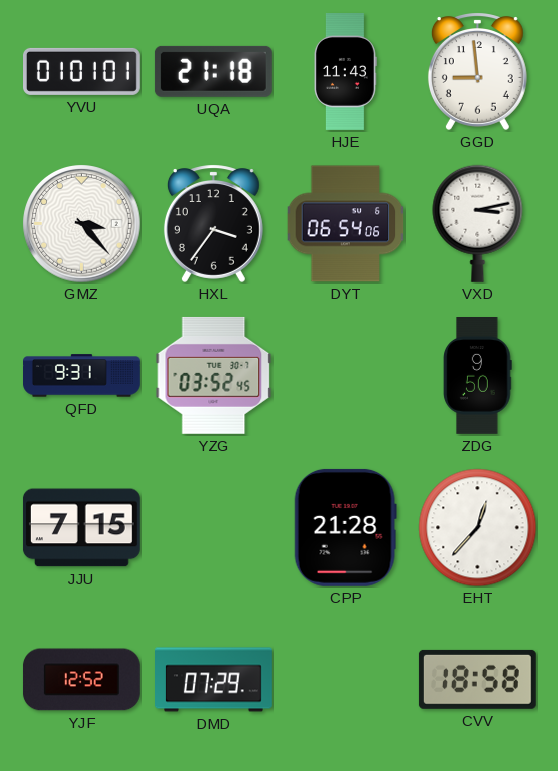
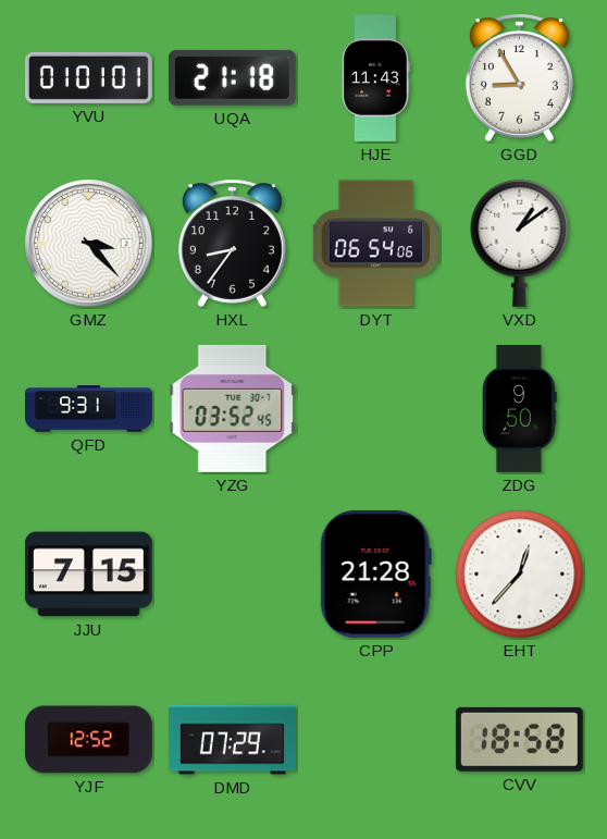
GGD: 8:59 -> 8:55
HXL: 3:36 -> 8:36
VXD: 3:13 -> 1:09
